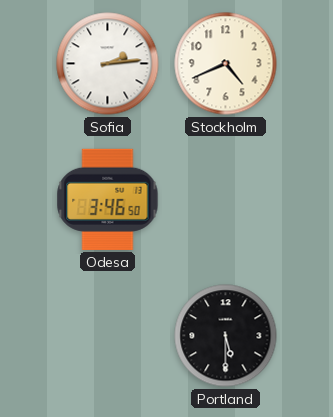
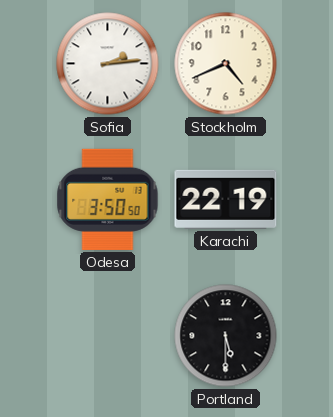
Odesa: 3:46 -> 3:50
Karachi: none -> 22:19
